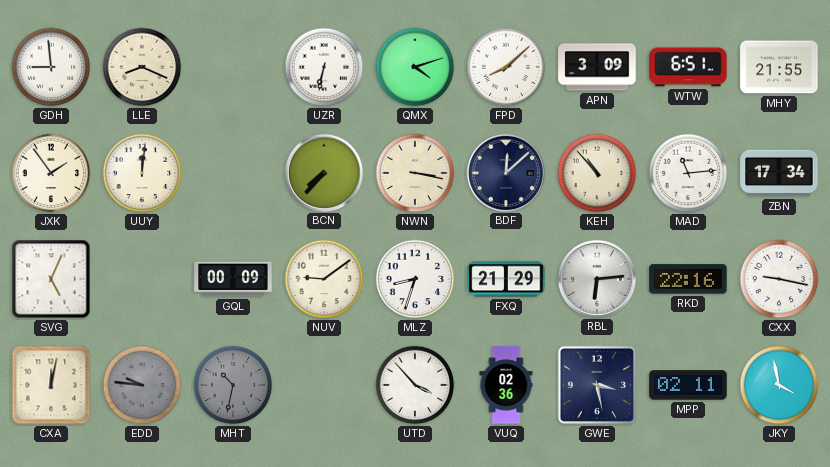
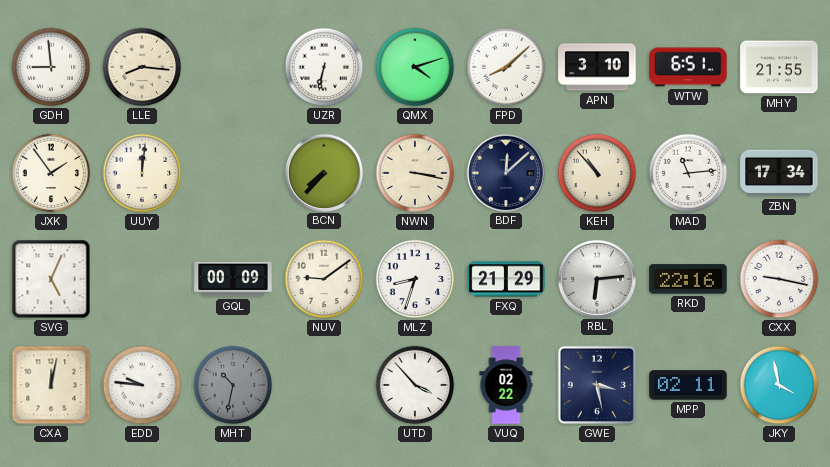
LLE: 8:19 -> 8:16
APN: 3:09 -> 3:10
EDD dial: grey -> white
VUQ: 02:36 -> 02:22
